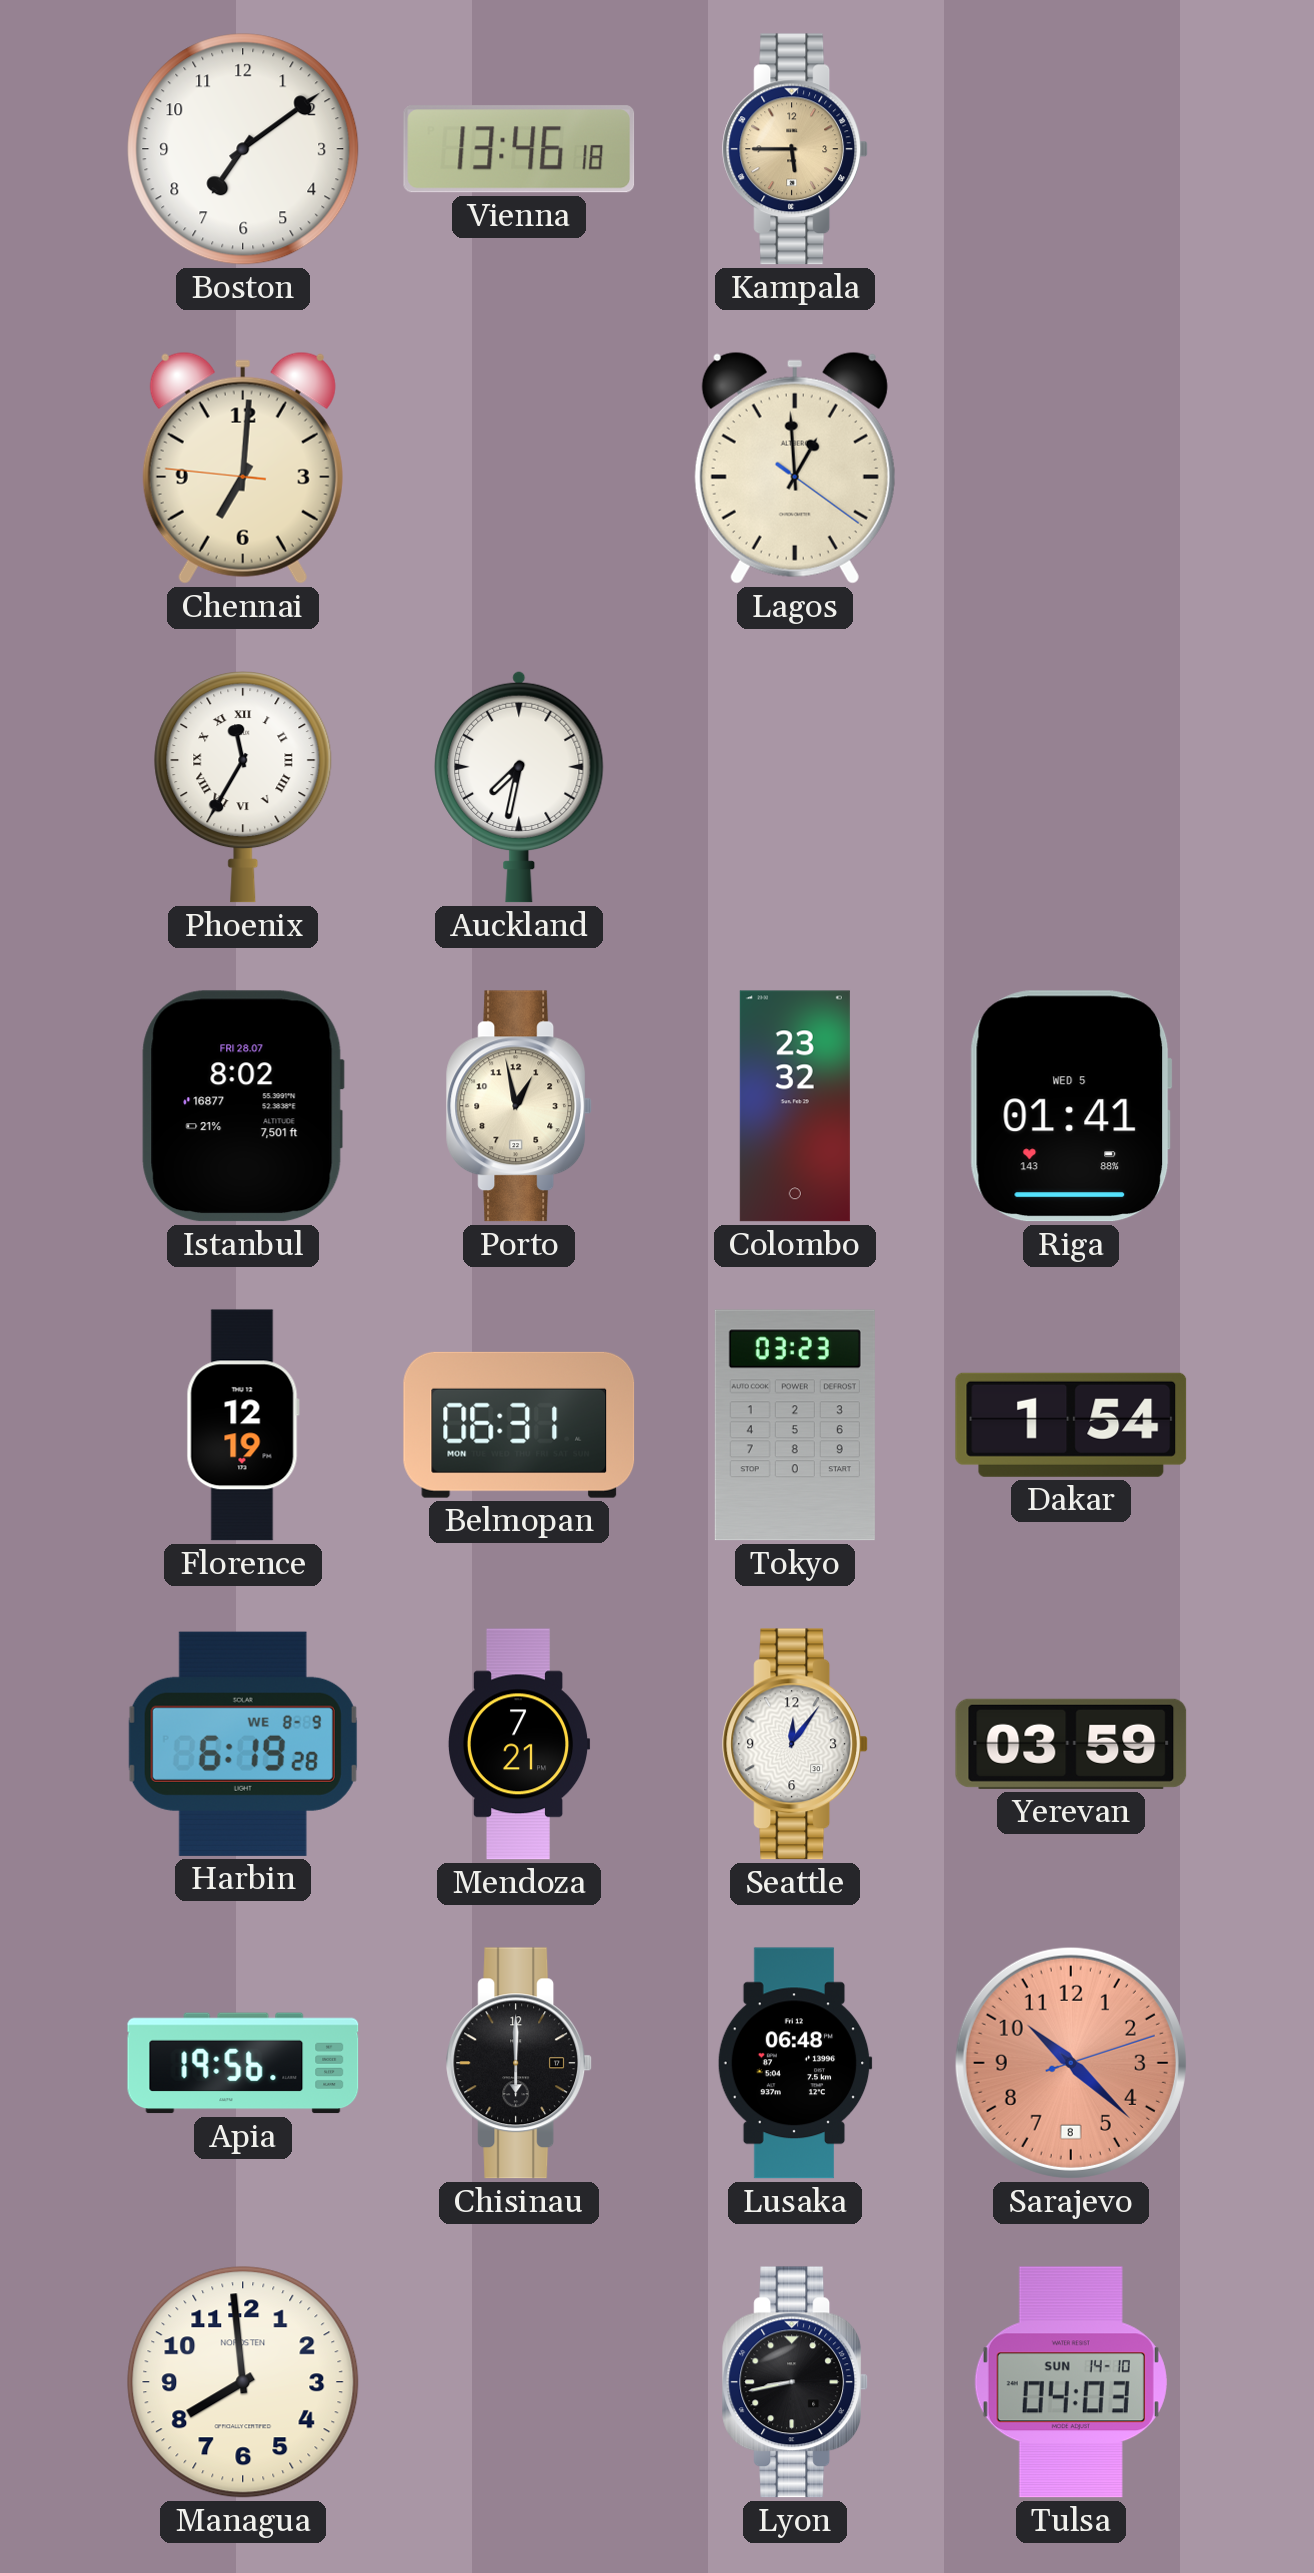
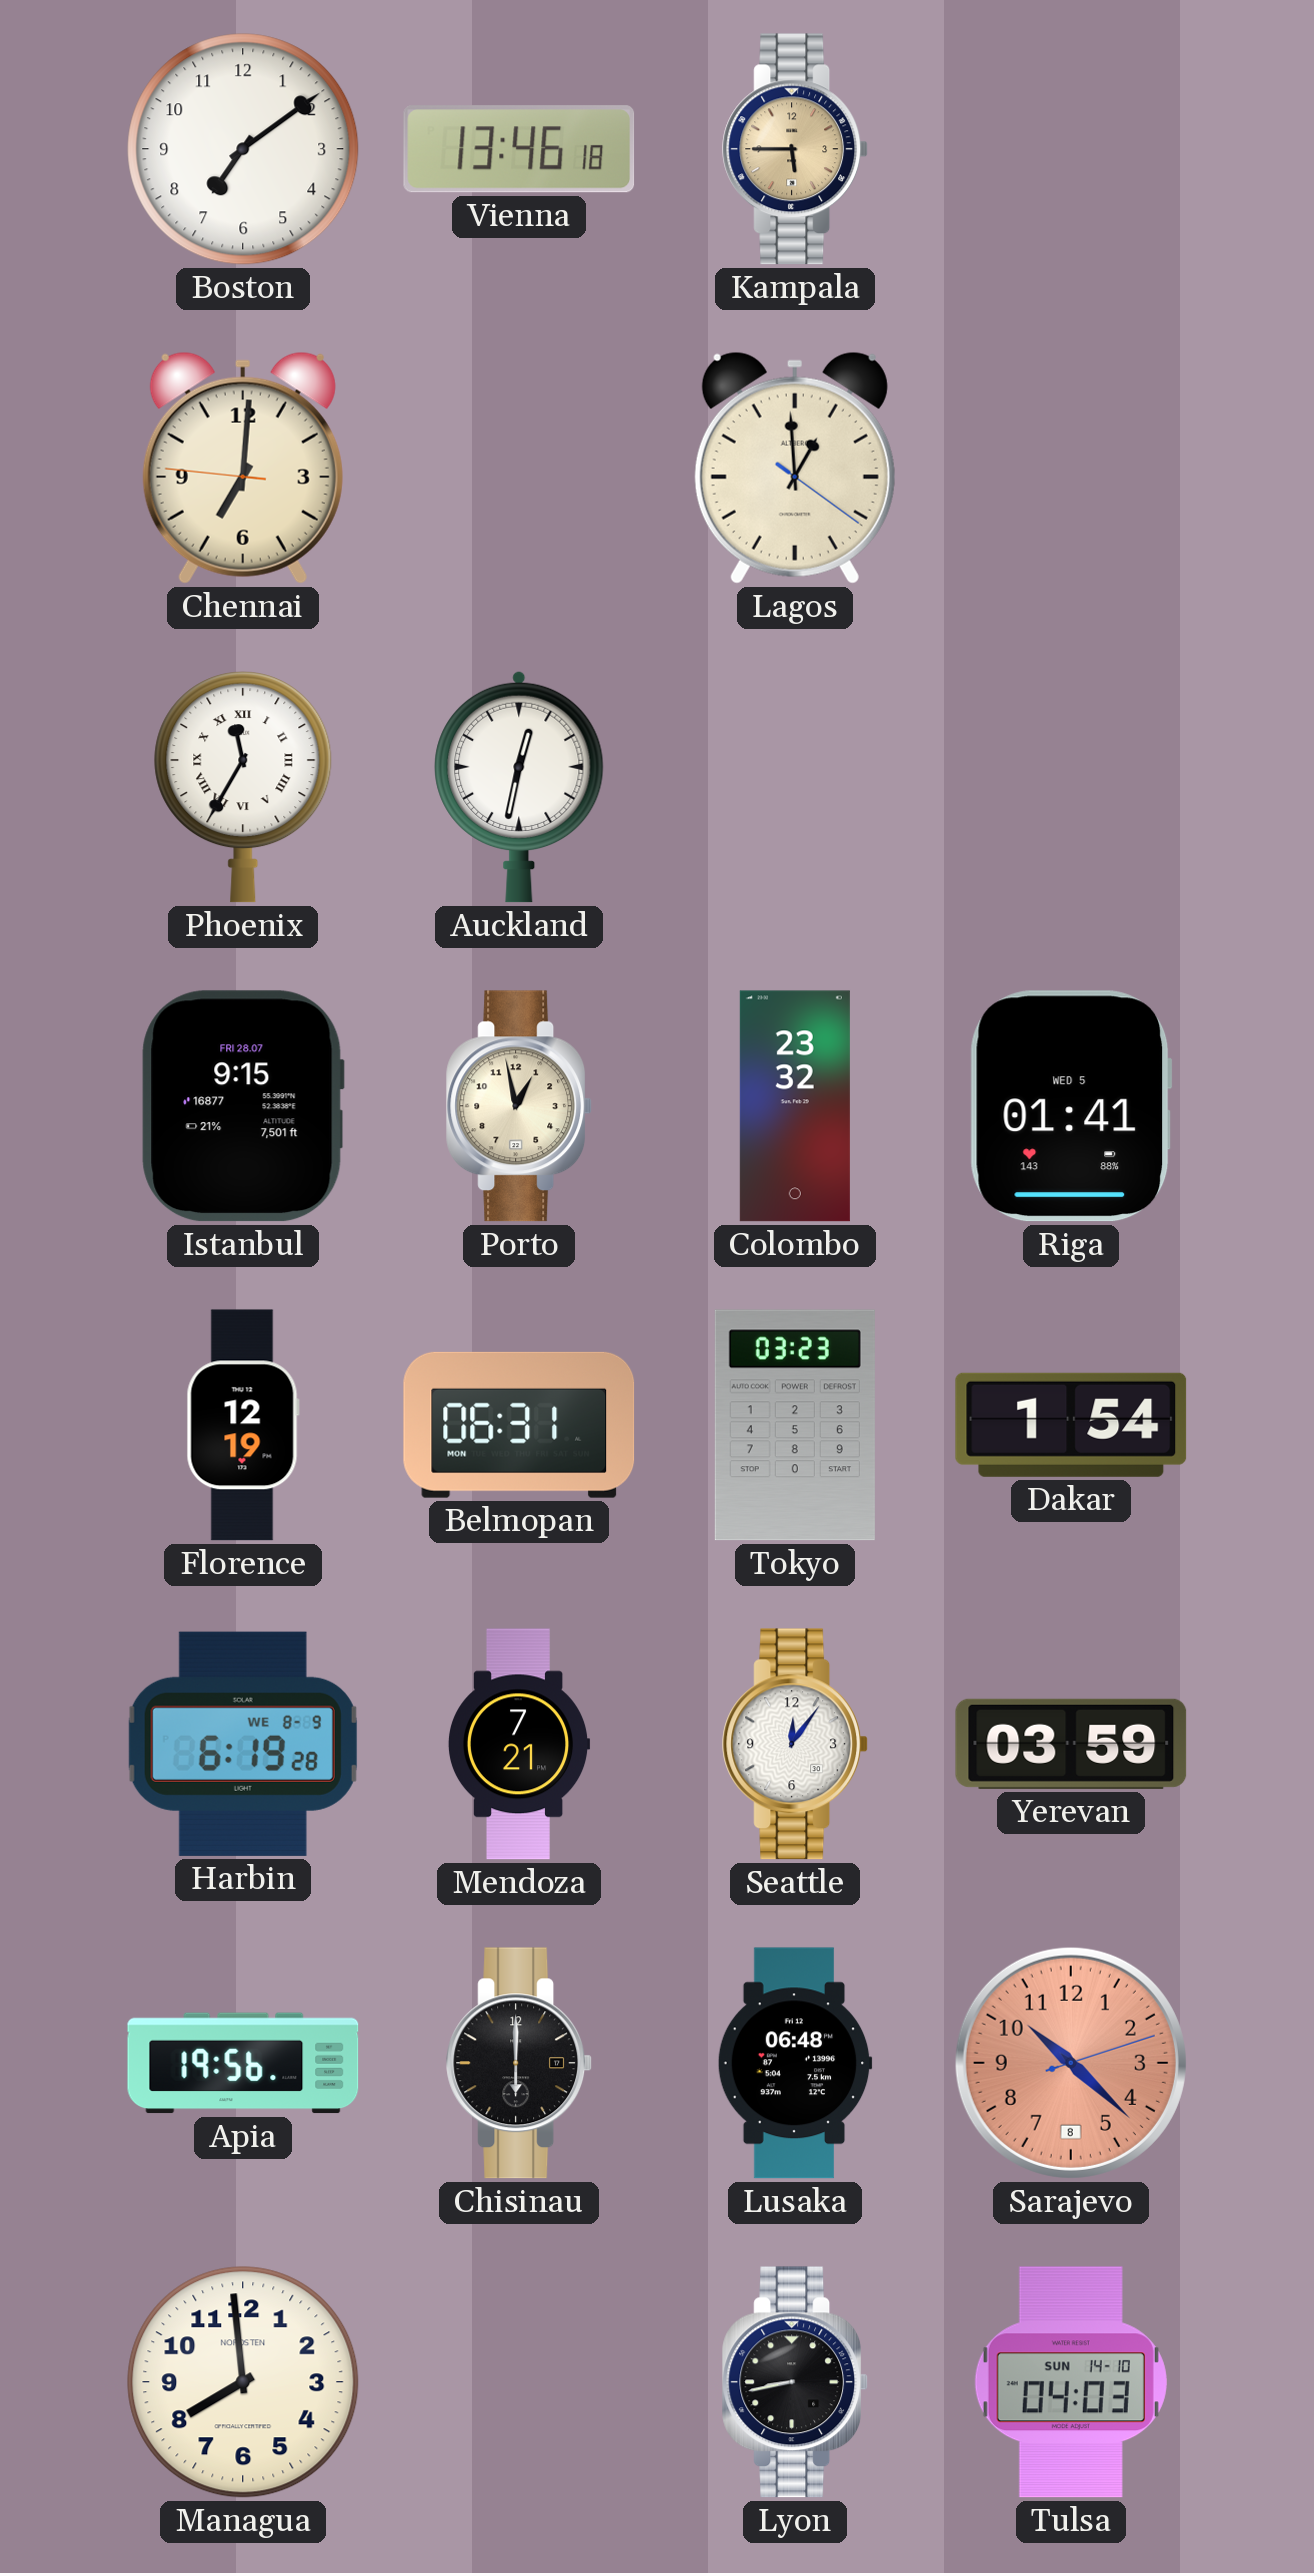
Auckland: 7:32 -> 12:32
Istanbul: 8:02 -> 9:15
